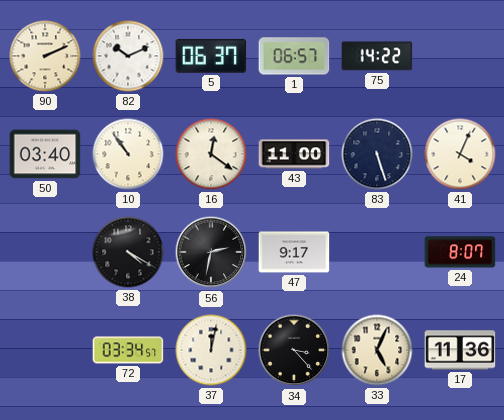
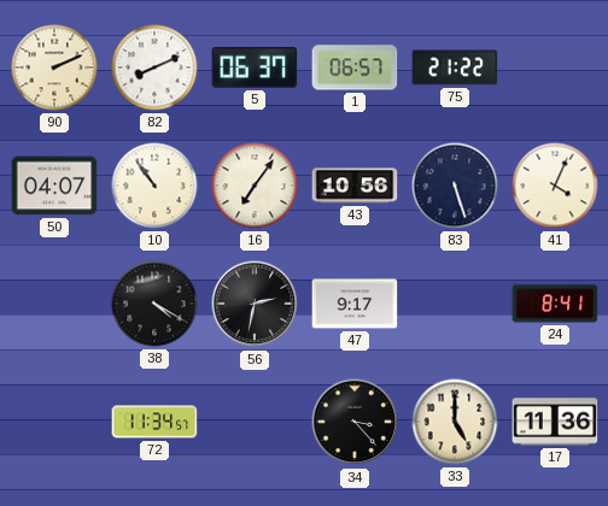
82: 10:11 -> 8:11
75: 14:22 -> 21:22
50: 03:40 -> 04:07
16: 12:21 -> 7:06
43: 11:00 -> 10:56
24: 8:07 -> 8:41
72: 03:34 -> 11:34
37: 12:02 -> none
33: 5:04 -> 5:00
